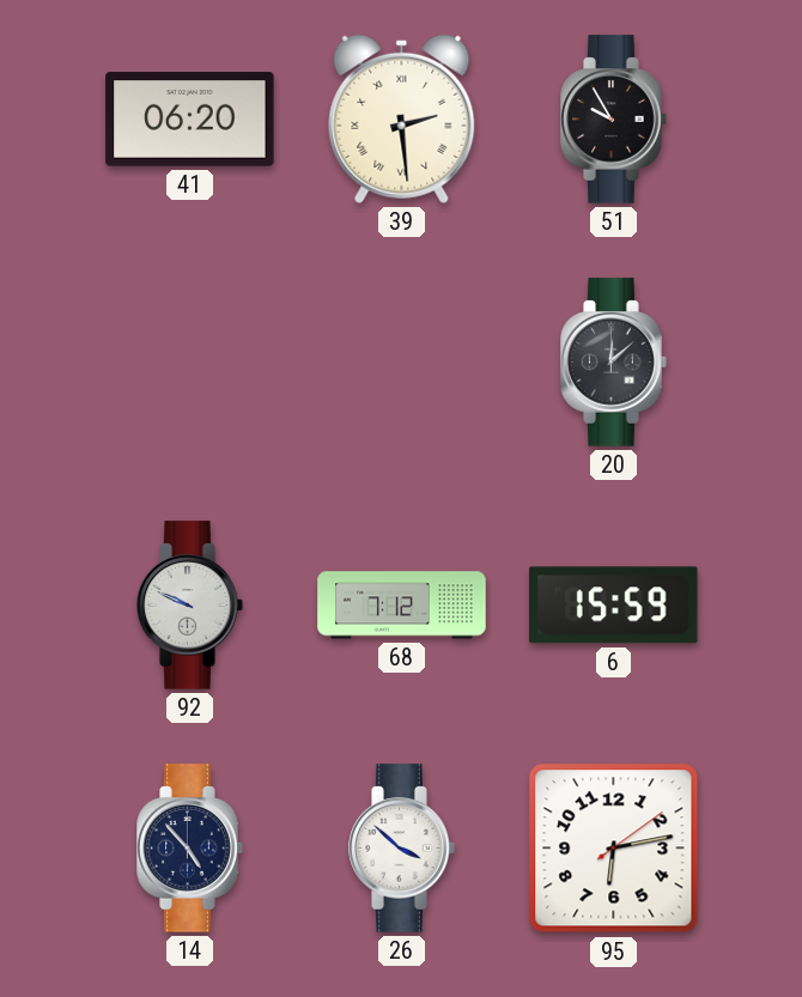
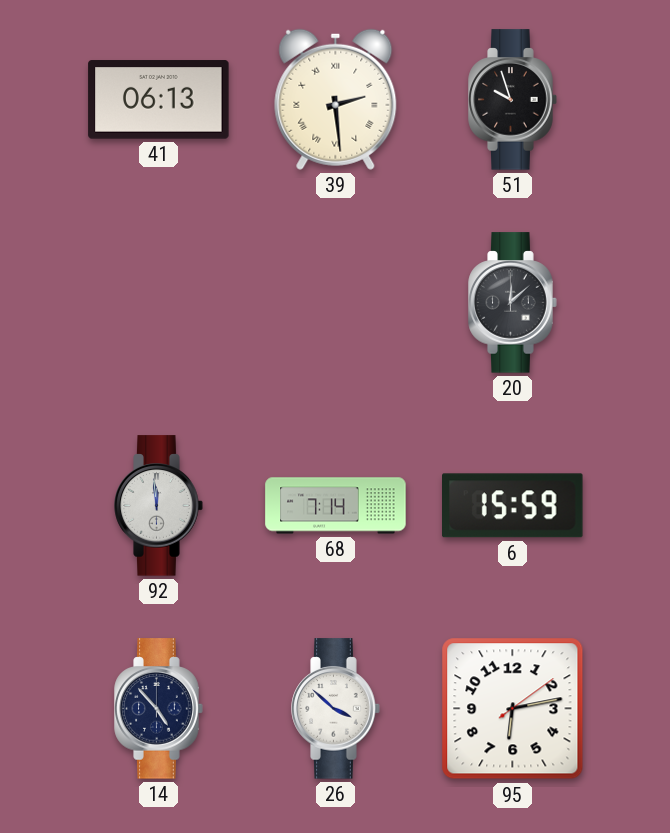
41: 06:20 -> 06:13
51: 9:55 -> 9:57
92: 9:49 -> 11:59
68: 7:12 -> 7:14
